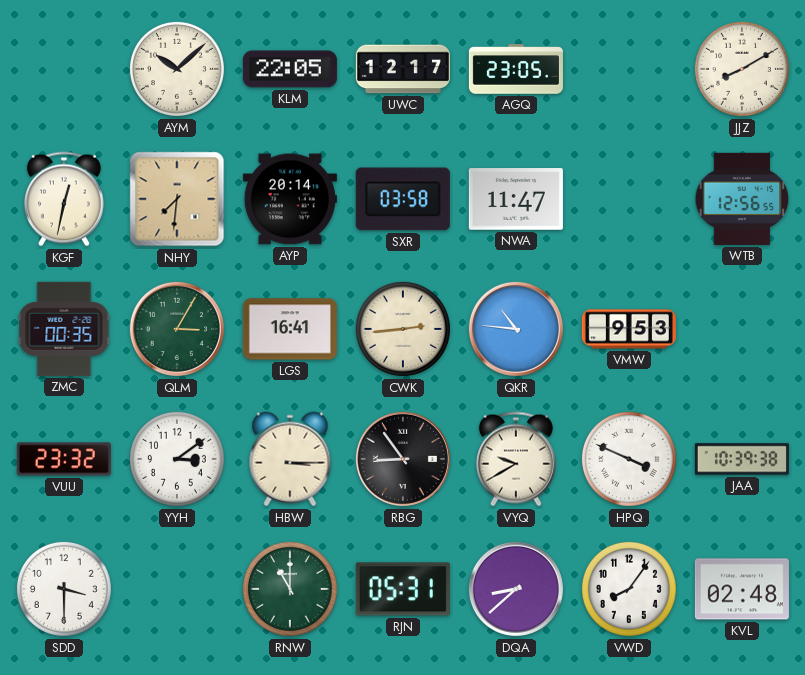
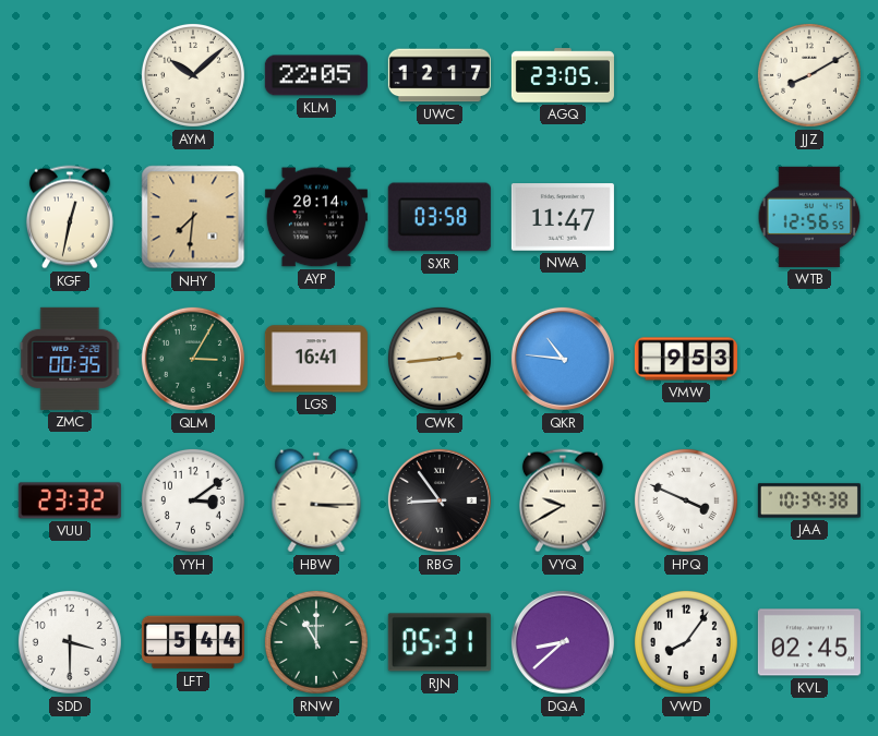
LFT: none -> 5:44
KVL: 02:48 -> 02:45
